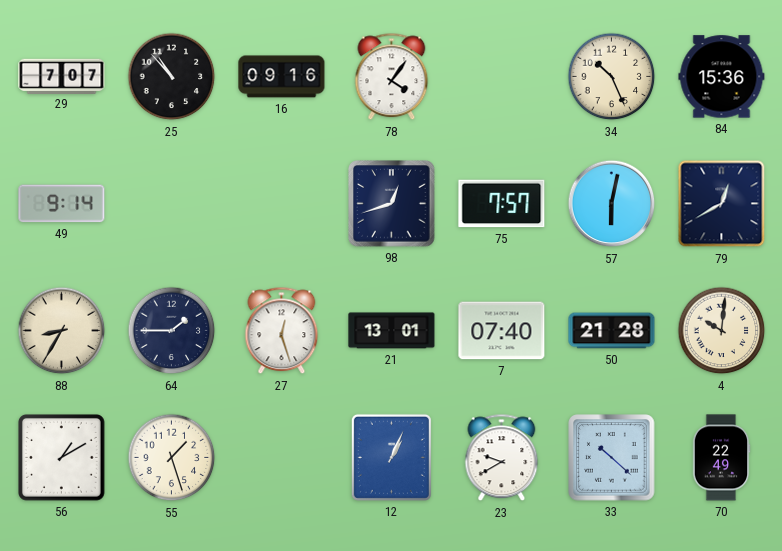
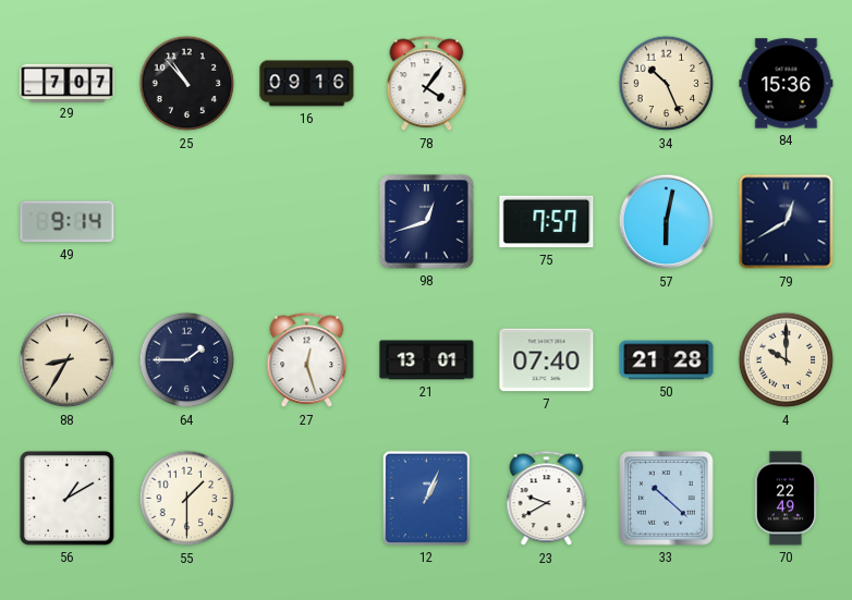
4: 10:01 -> 10:00
55: 1:27 -> 1:30
